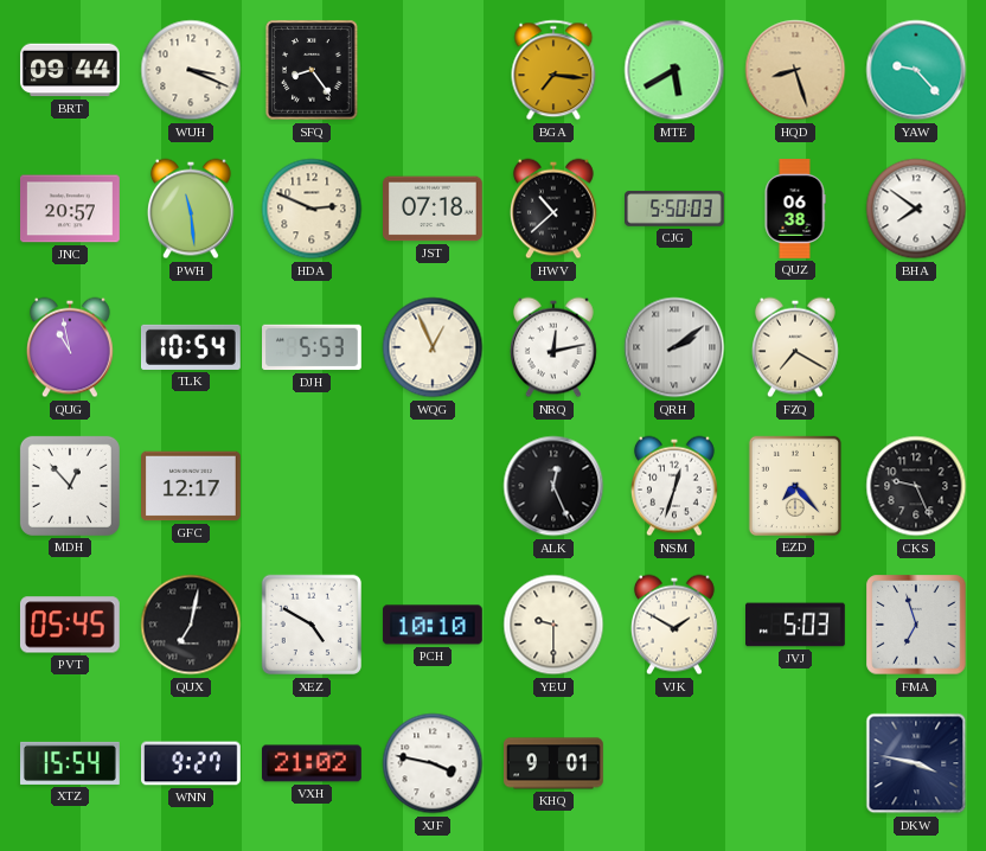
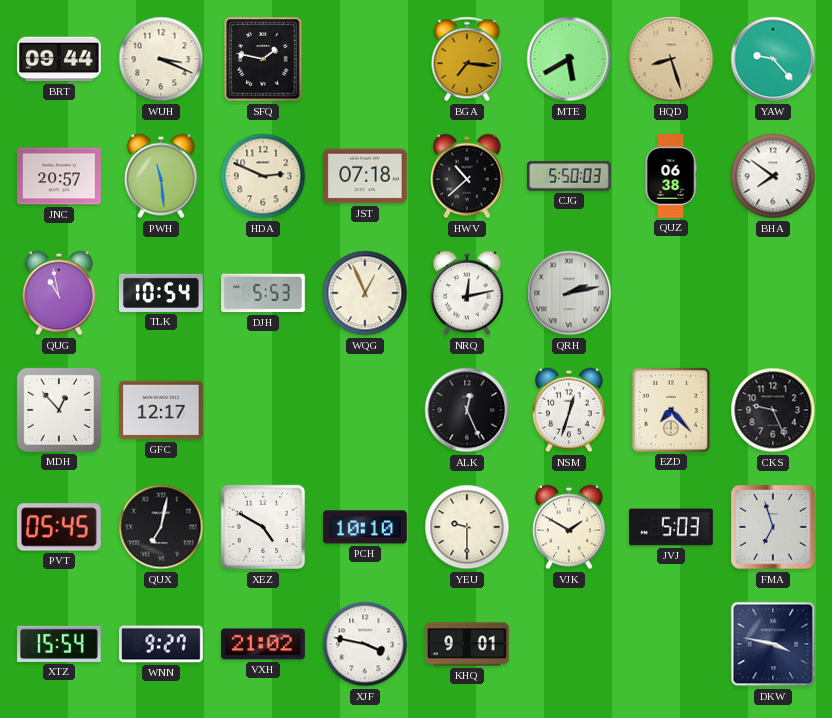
SFQ: 8:24 -> 1:47
QRH: 2:09 -> 2:13
FZQ: 7:20 -> none
